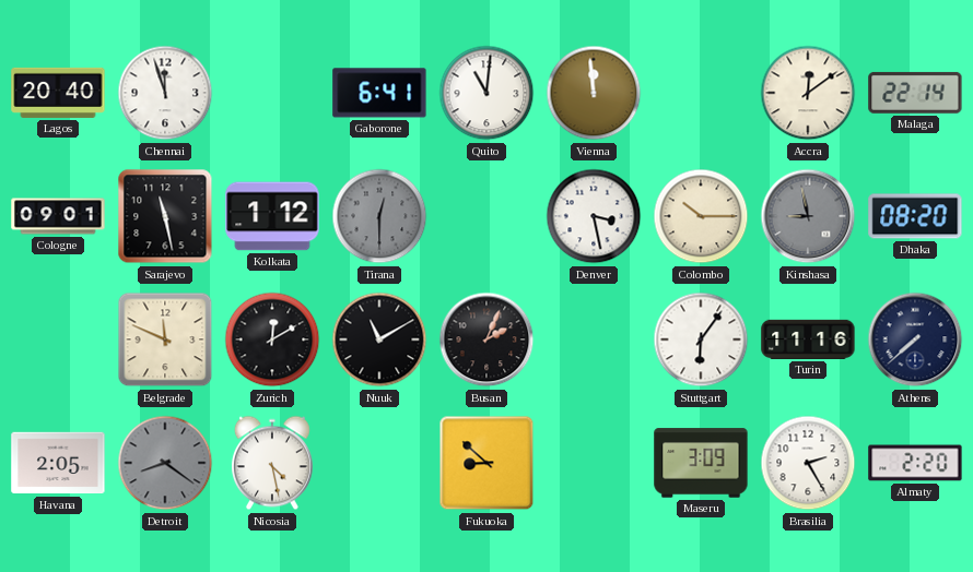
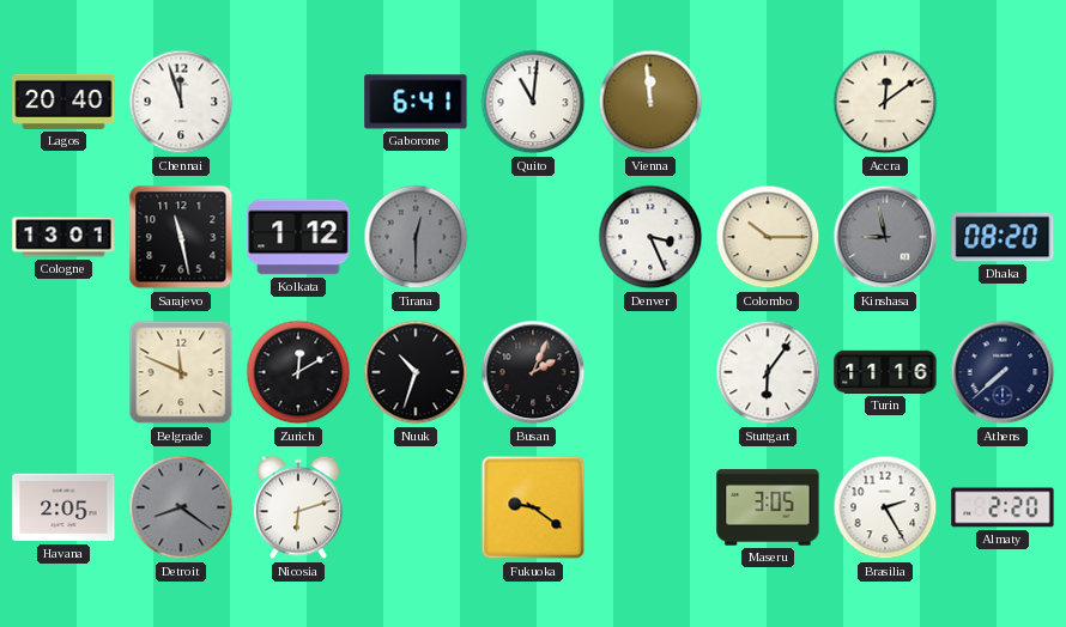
Malaga: 22:14 -> none
Cologne: 09:01 -> 13:01
Denver: 3:28 -> 3:26
Nuuk: 11:10 -> 10:33
Nicosia: 4:28 -> 6:12
Fukuoka: 8:52 -> 9:21
Maseru: 3:09 -> 3:05
